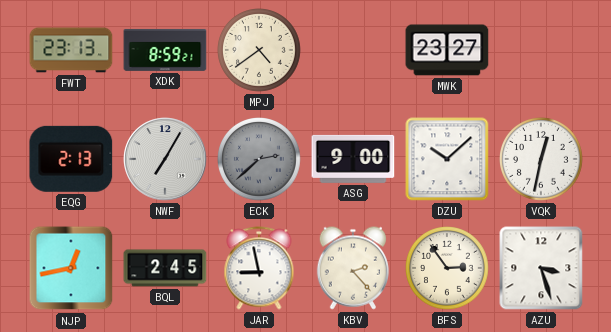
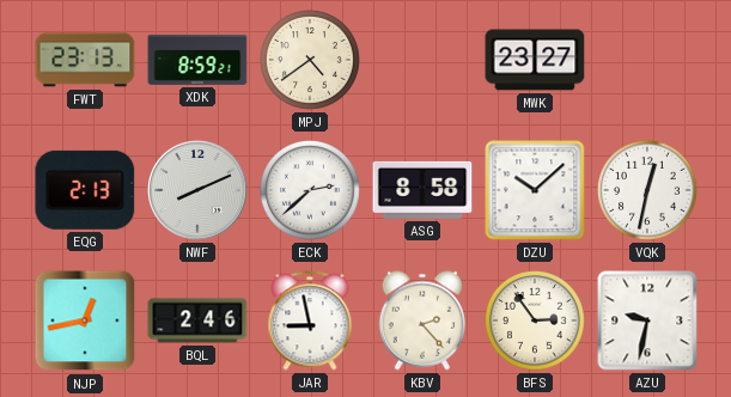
NWF: 7:05 -> 8:11
ECK dial: grey -> white
ASG: 9:00 -> 8:58
BQL: 2:45 -> 2:46
AZU: 3:27 -> 9:32
